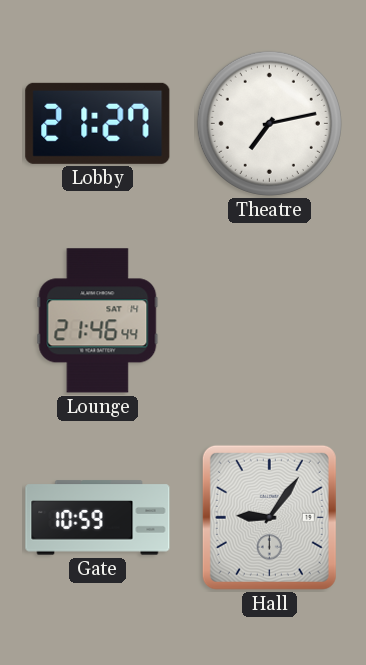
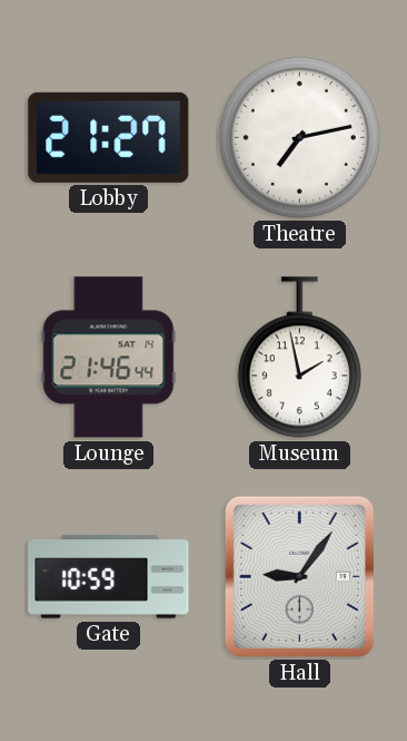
Museum: none -> 1:58
